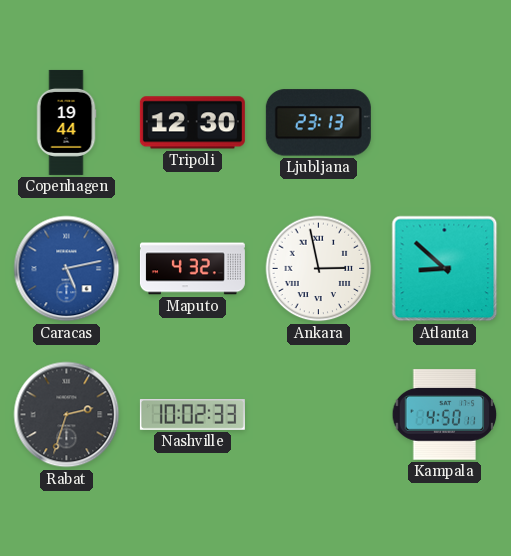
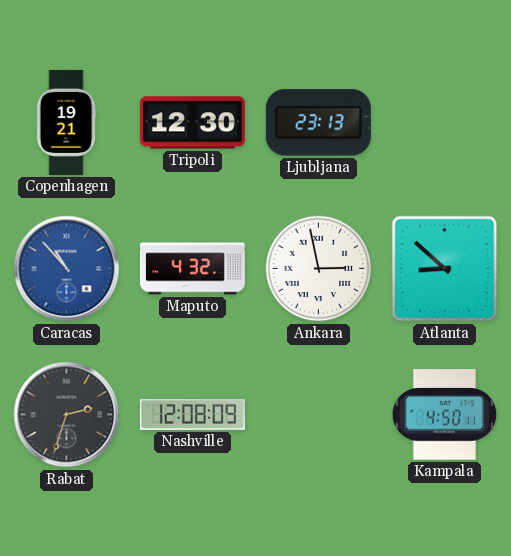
Copenhagen: 19:44 -> 19:21
Caracas: 5:13 -> 10:53
Nashville: 10:02 -> 12:08
